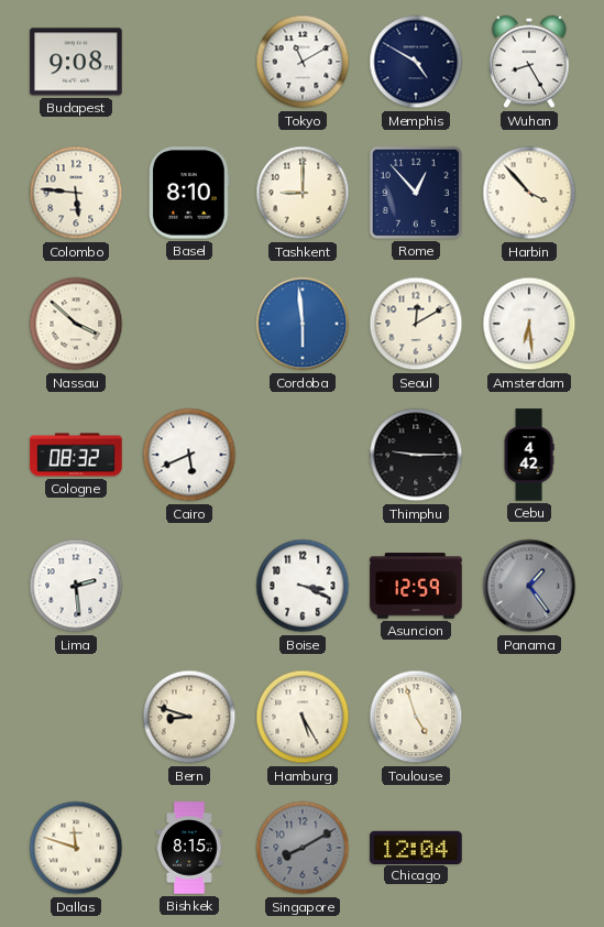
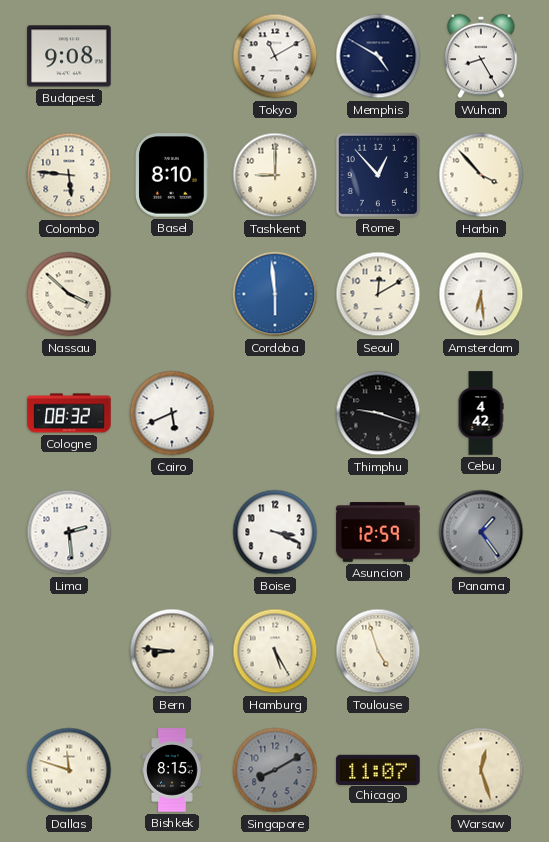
Thimphu: 9:15 -> 9:18
Bern: 8:48 -> 8:46
Chicago: 12:04 -> 11:07
Warsaw: none -> 12:27
